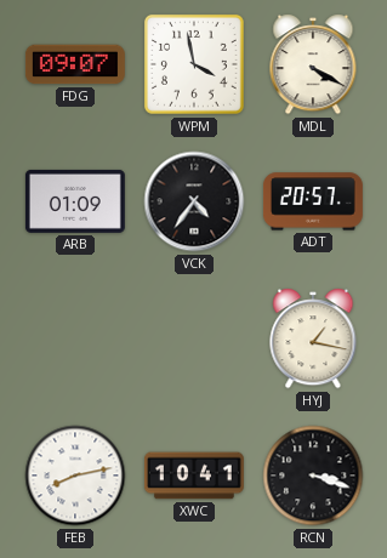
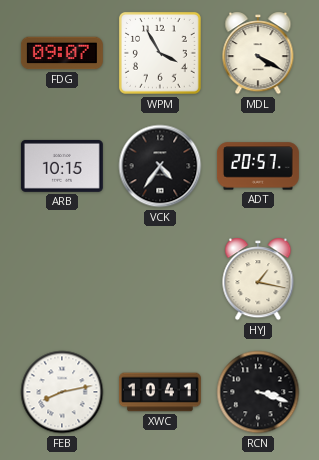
WPM: 3:58 -> 3:55
ARB: 01:09 -> 10:15
